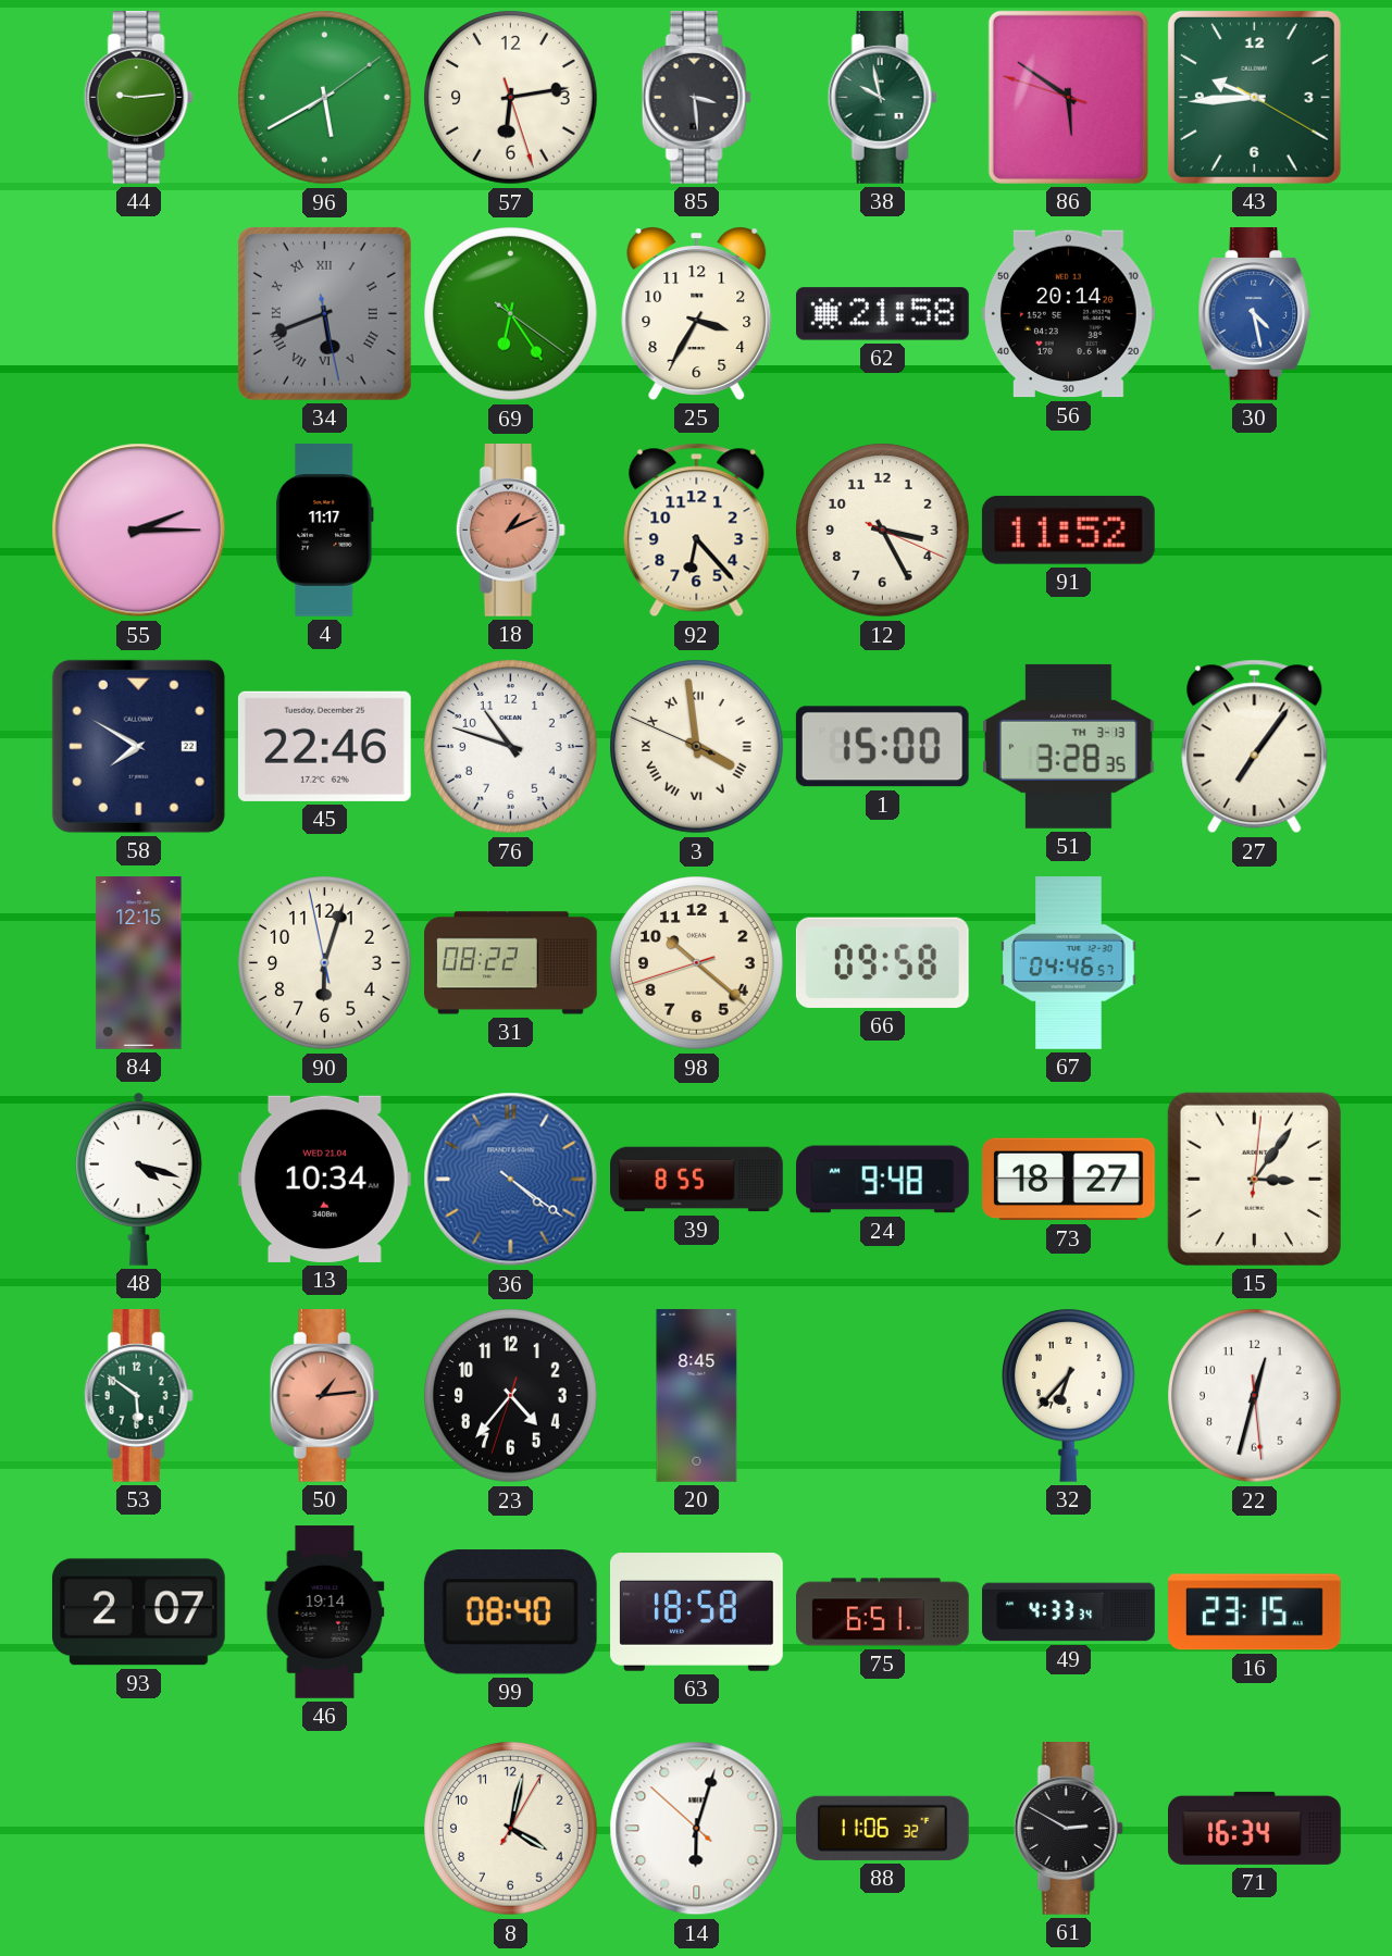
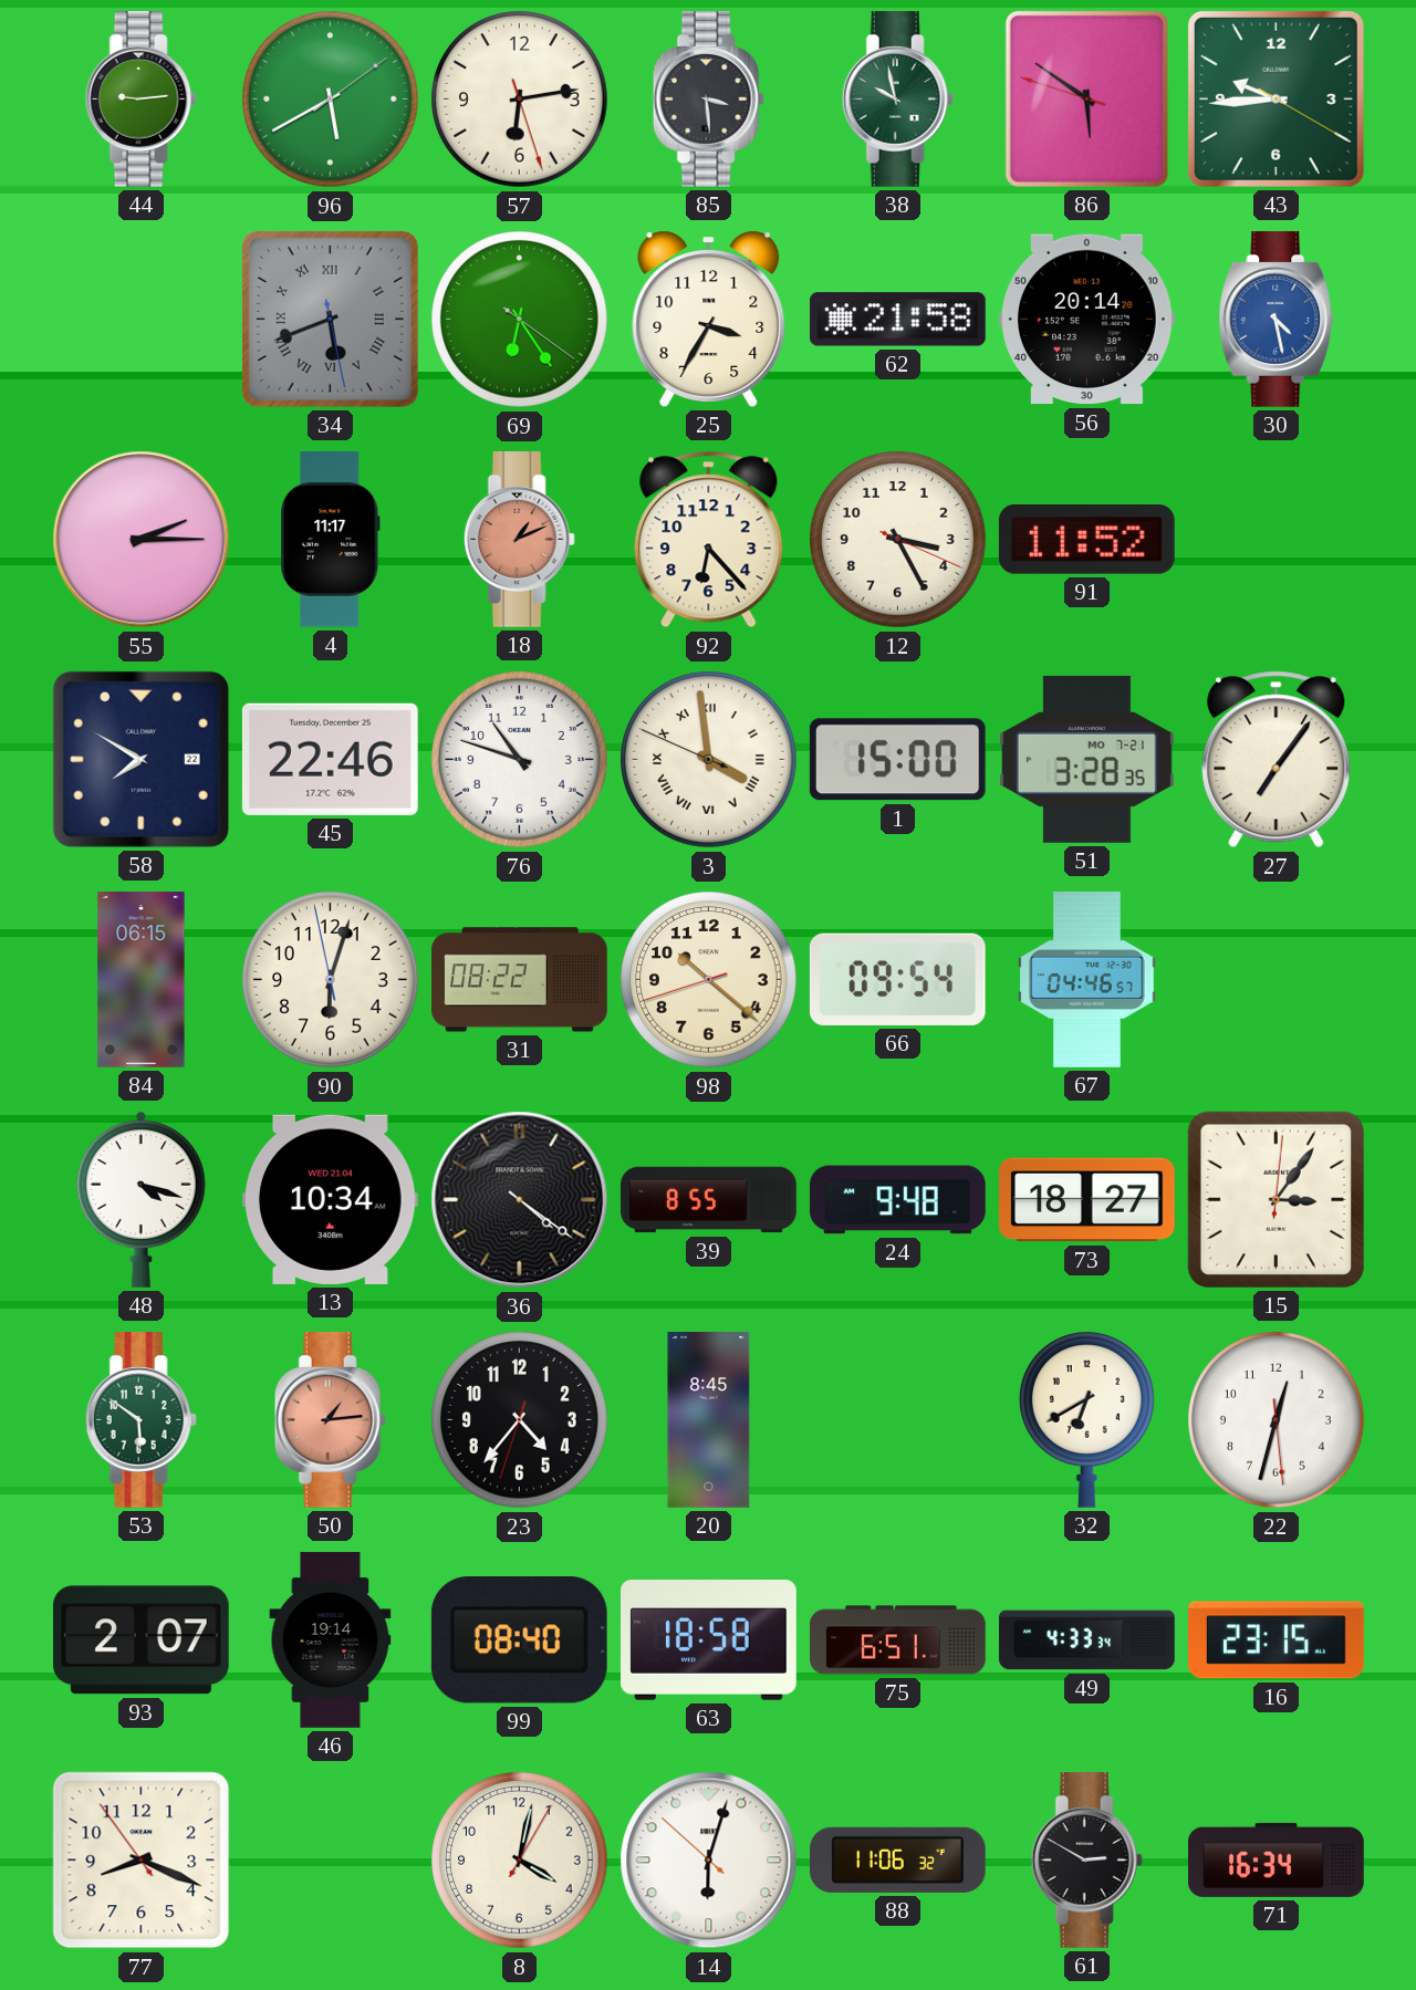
51 date: TH 3-13 -> MO 7-21
84: 12:15 -> 06:15
66: 09:58 -> 09:54
36 dial: blue -> black
32: 6:37 -> 6:40
77: none -> 8:18
